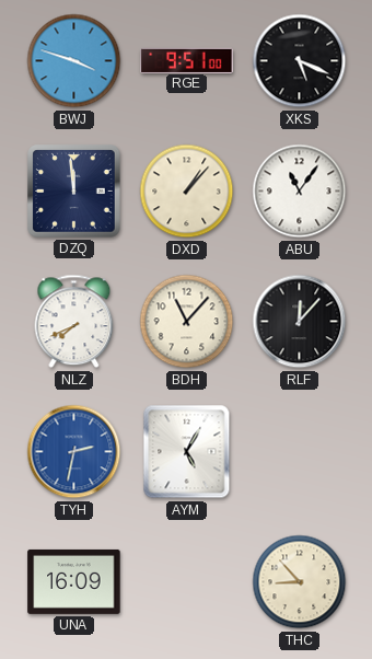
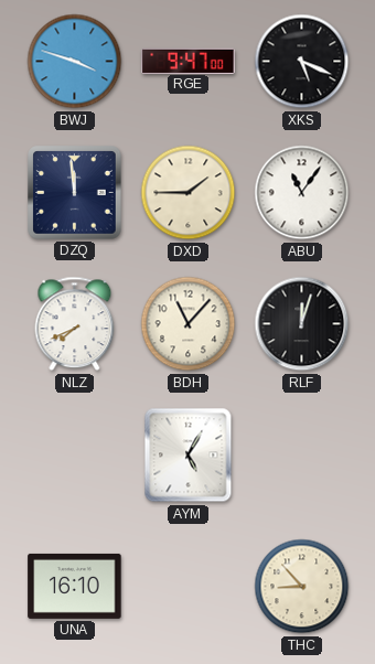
RGE: 9:51 -> 9:47
DXD: 1:07 -> 1:45
RLF: 12:07 -> 12:03
TYH: 2:32 -> none
UNA: 16:09 -> 16:10
